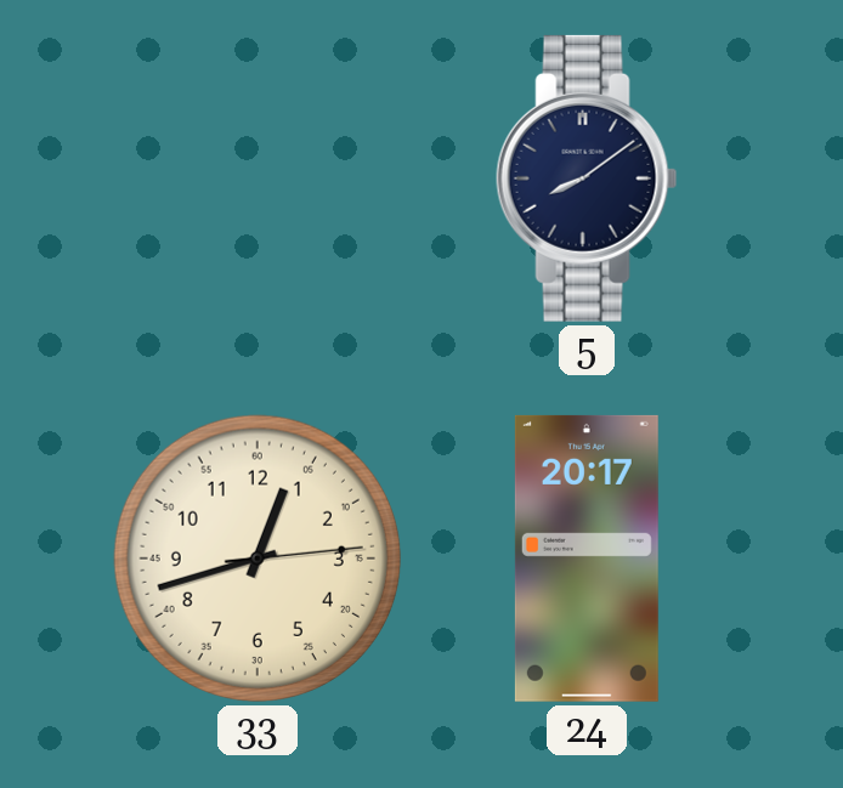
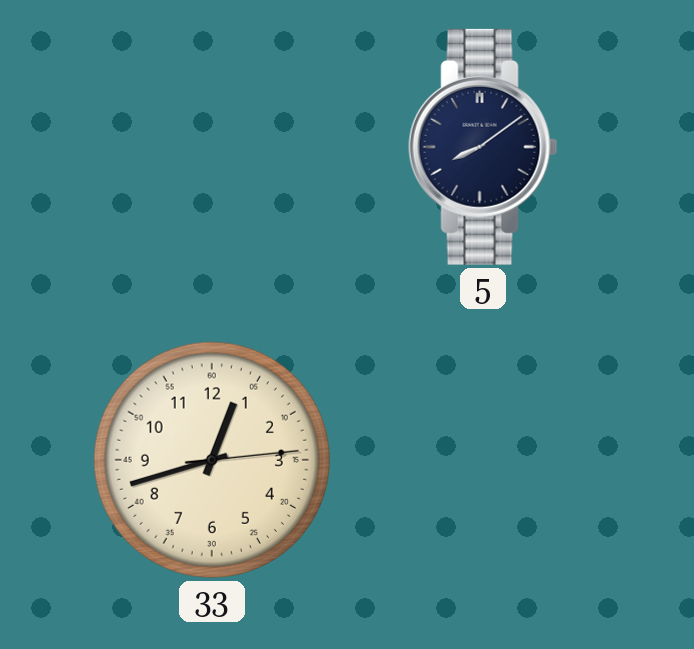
24: 20:17 -> none
